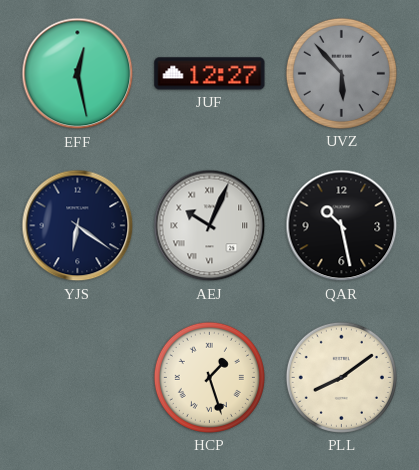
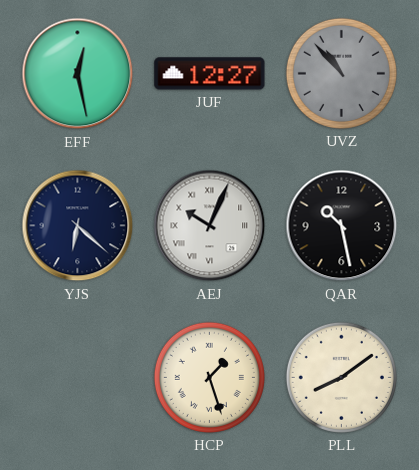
UVZ: 5:53 -> 10:53
YJS: 6:21 -> 6:22
